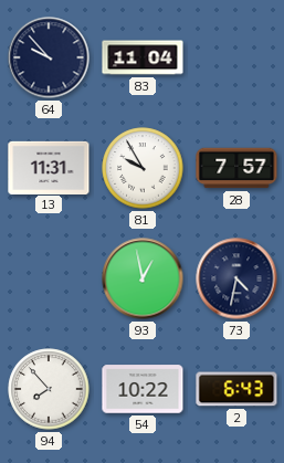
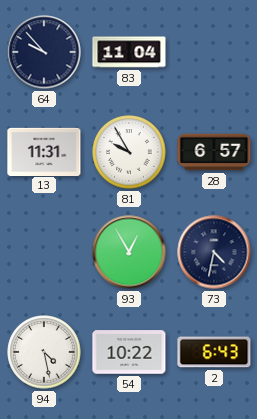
28: 7:57 -> 6:57
93: 12:58 -> 12:55
94: 7:53 -> 4:28
